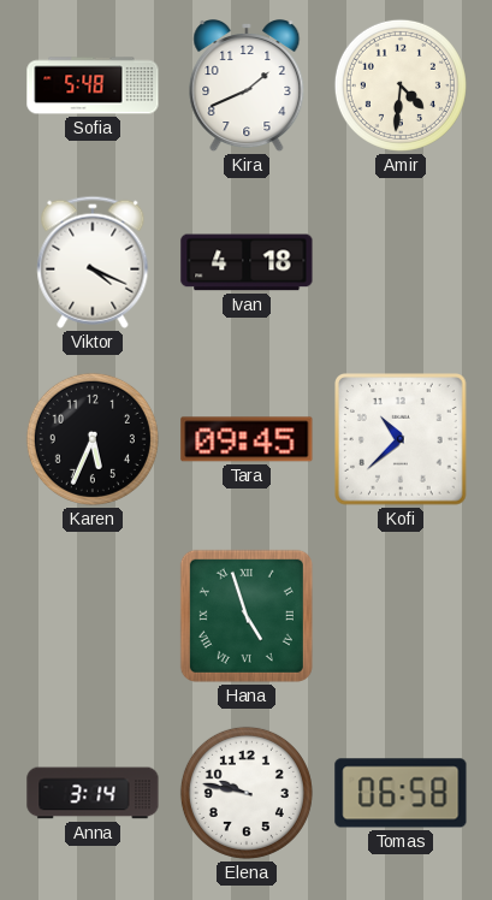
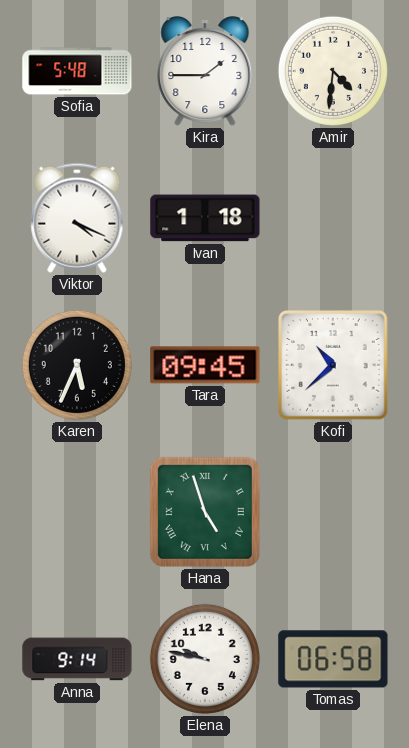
Kira: 1:41 -> 1:45
Ivan: 4:18 -> 1:18
Anna: 3:14 -> 9:14
